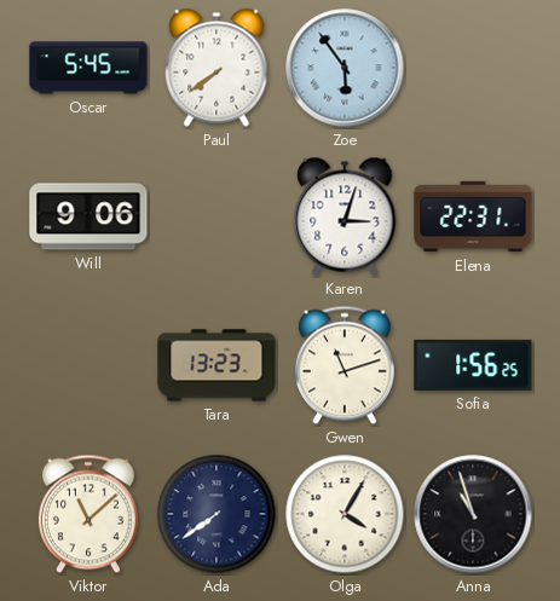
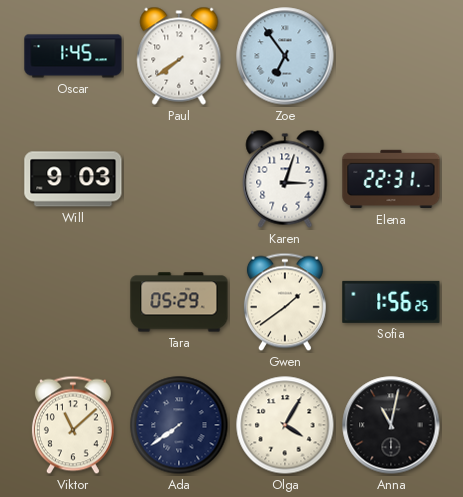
Oscar: 5:45 -> 1:45
Zoe: 5:54 -> 6:54
Will: 9:06 -> 9:03
Tara: 13:23 -> 05:29
Gwen: 11:12 -> 1:39
Anna: 10:57 -> 11:02
